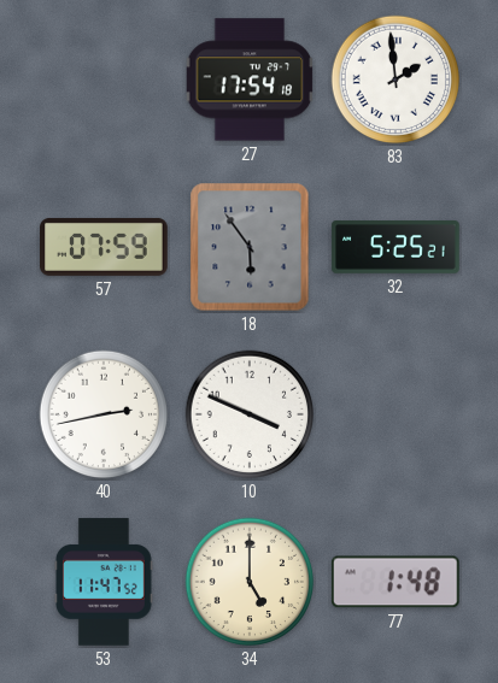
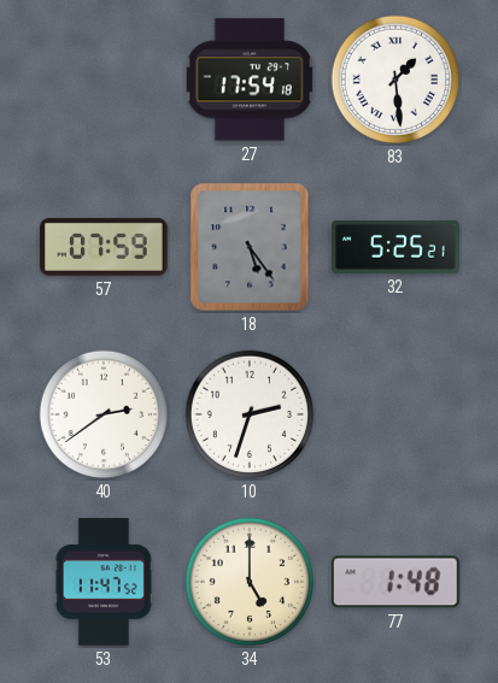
83: 1:59 -> 1:29
18: 5:54 -> 5:24
40: 2:43 -> 2:39
10: 3:49 -> 2:33
